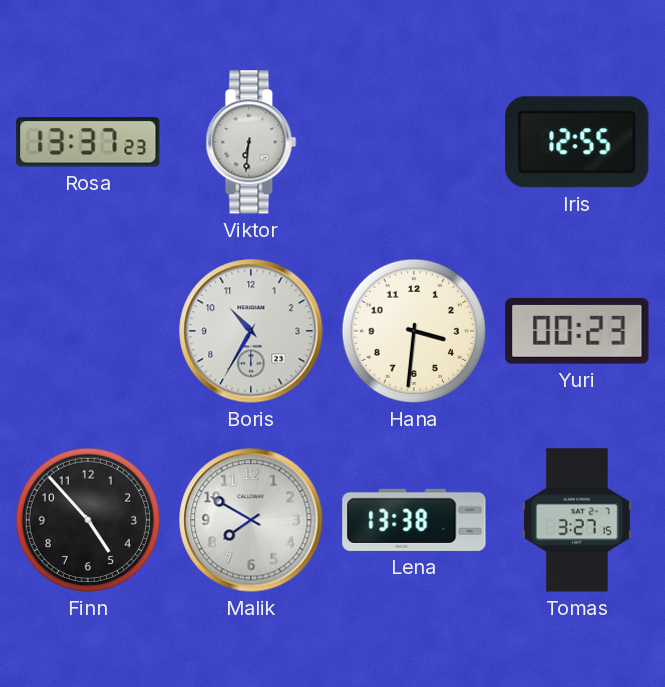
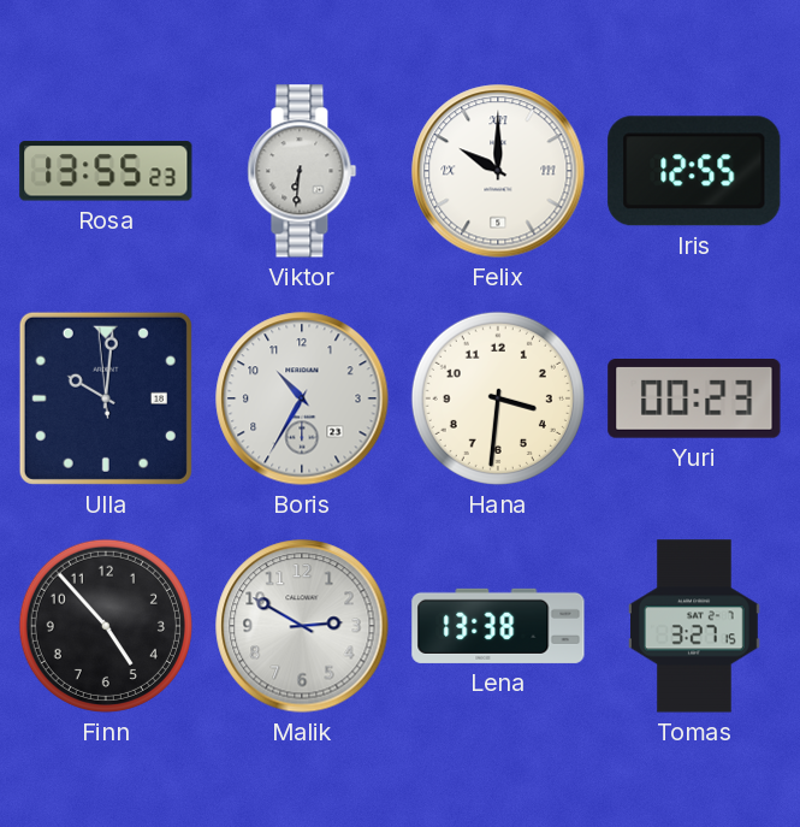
Rosa: 13:37 -> 13:55
Felix: none -> 10:00
Ulla: none -> 10:00
Malik: 7:50 -> 2:50
